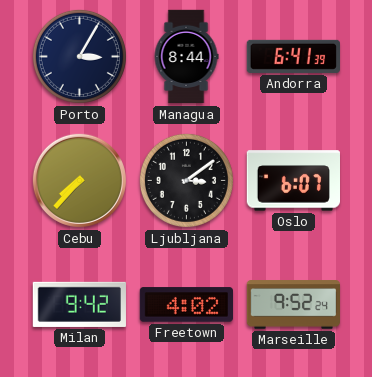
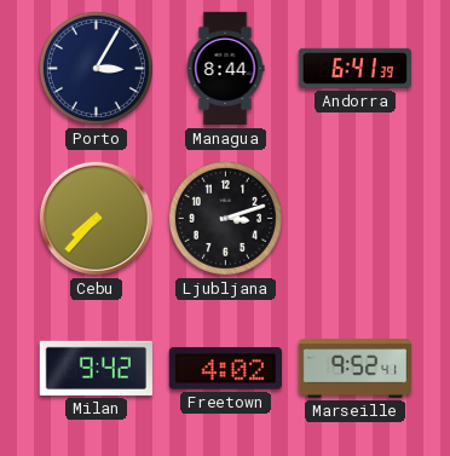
Ljubljana: 3:09 -> 3:12
Oslo: 6:07 -> none
Marseille: 9:52:24 -> 9:52:41
